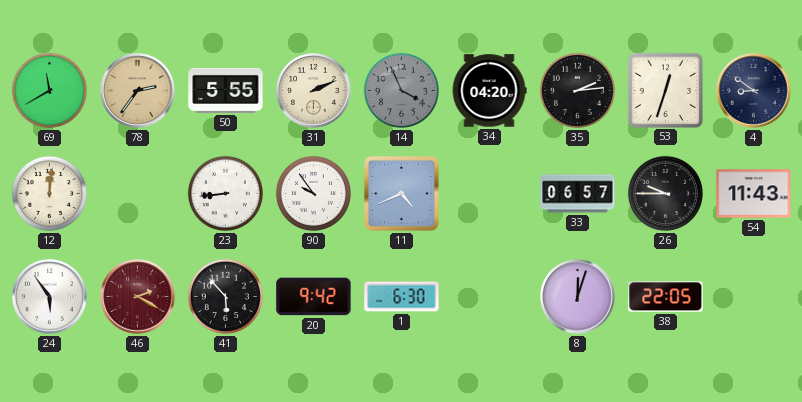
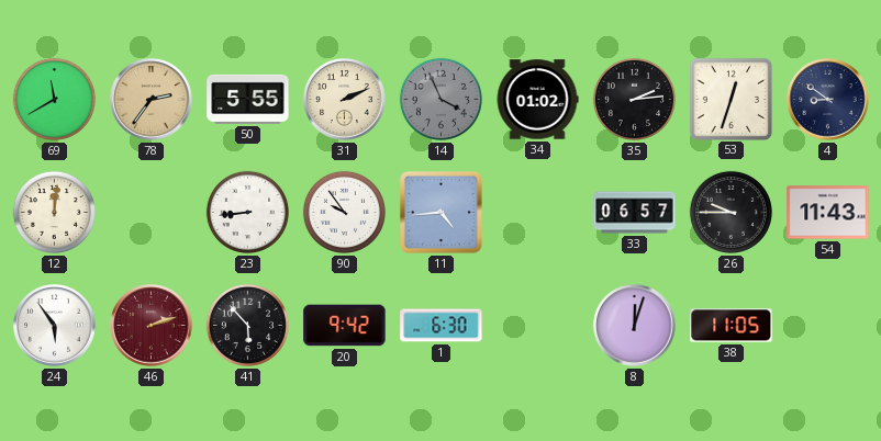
34: 04:20 -> 01:02
11: 4:41 -> 4:44
46: 2:20 -> 2:12
38: 22:05 -> 11:05
